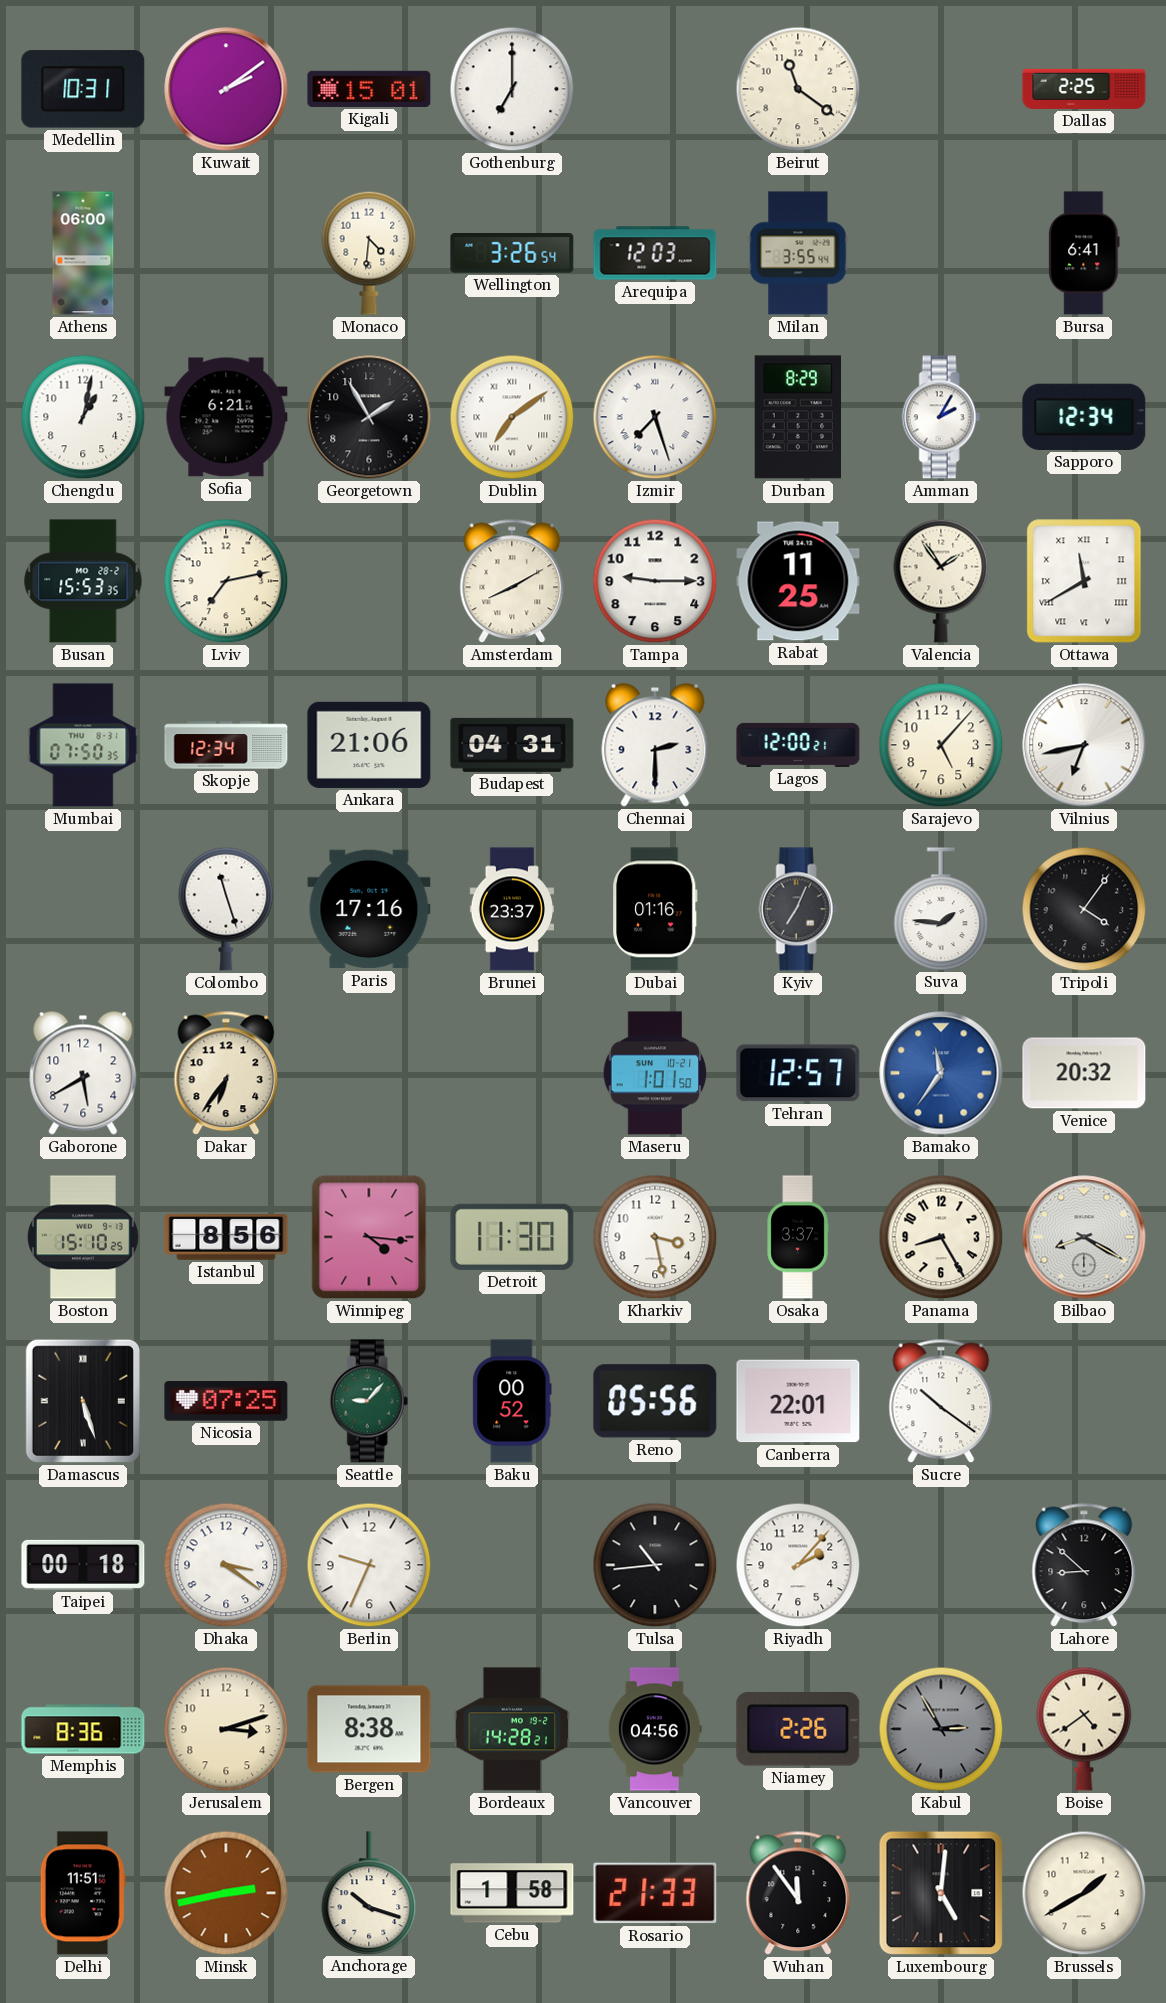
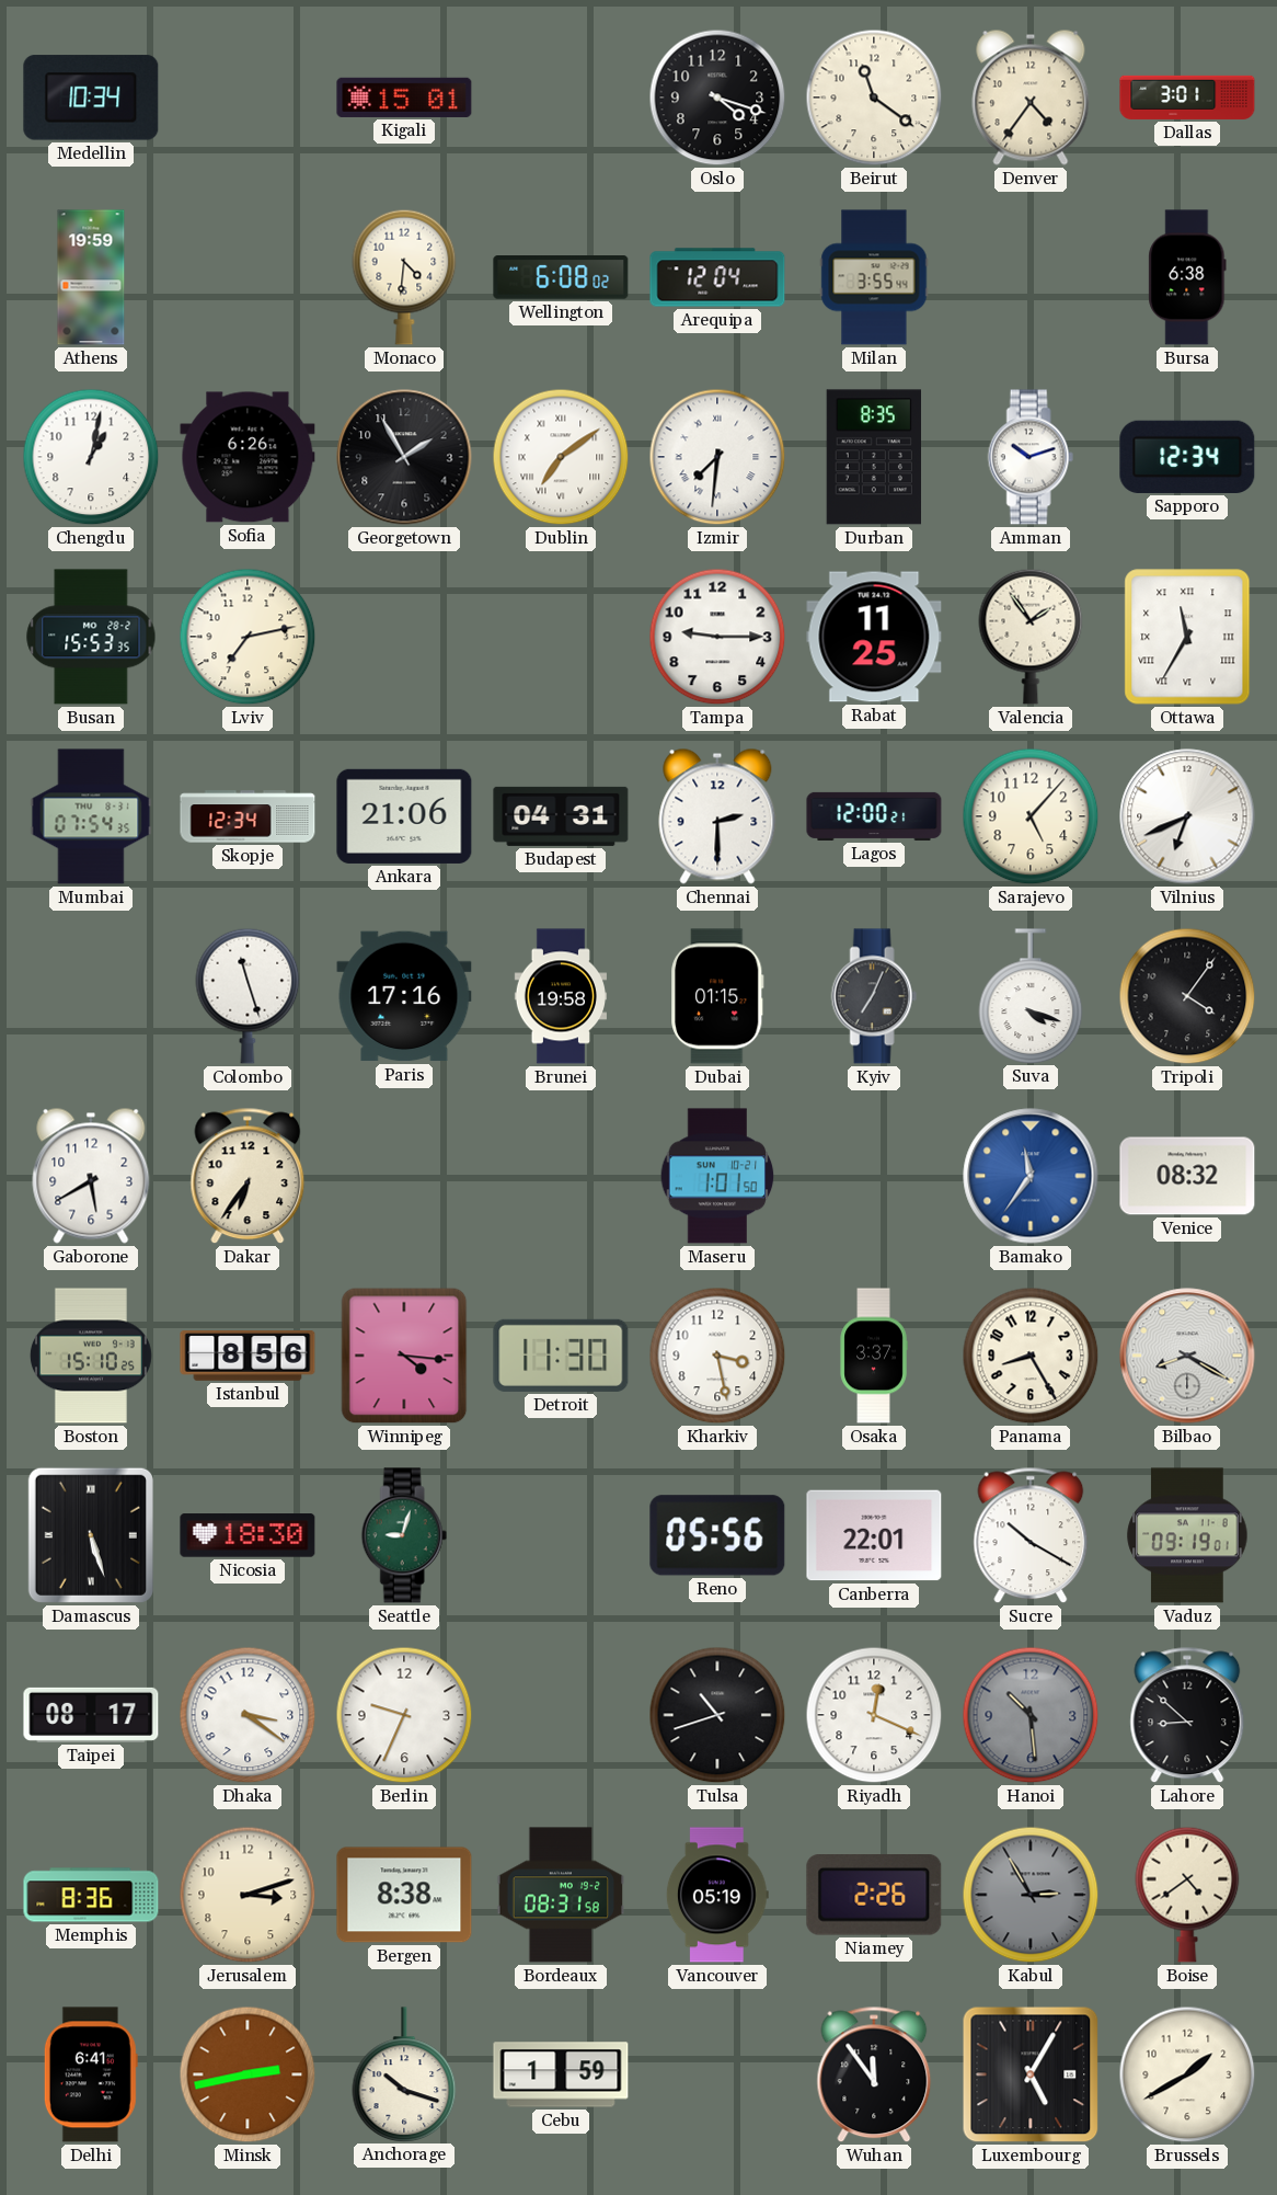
Medellin: 10:31 -> 10:34
Kuwait: 2:09 -> none
Gothenburg: 7:00 -> none
Oslo: none -> 4:18
Denver: none -> 4:36
Dallas: 2:25 -> 3:01
Athens: 06:00 -> 19:59
Wellington: 3:26 -> 6:08
Arequipa: 12:03 -> 12:04
Bursa: 6:41 -> 6:38
Sofia: 6:21 -> 6:26
Izmir: 7:27 -> 7:31
Durban: 8:29 -> 8:35
Amman: 2:05 -> 10:12
Amsterdam: 8:10 -> none
Ottawa: 11:40 -> 11:35
Mumbai: 07:50 -> 07:54
Vilnius: 6:43 -> 6:41
Brunei: 23:37 -> 19:58
Dubai: 01:16 -> 01:15
Suva: 1:46 -> 4:18
Tehran: 12:57 -> none
Venice: 20:32 -> 08:32
Nicosia: 07:25 -> 18:30
Seattle: 9:07 -> 9:03
Baku: 00:52 -> none
Sucre: 10:21 -> 10:20
Vaduz: none -> 09:19
Taipei: 00:18 -> 08:17
Tulsa: 10:44 -> 10:42
Riyadh: 2:07 -> 12:19
Hanoi: none -> 10:29
Bordeaux: 14:28 -> 08:31
Vancouver: 04:56 -> 05:19
Delhi: 11:51 -> 6:41
Cebu: 1:58 -> 1:59
Rosario: 21:33 -> none
Luxembourg: 5:01 -> 5:05
